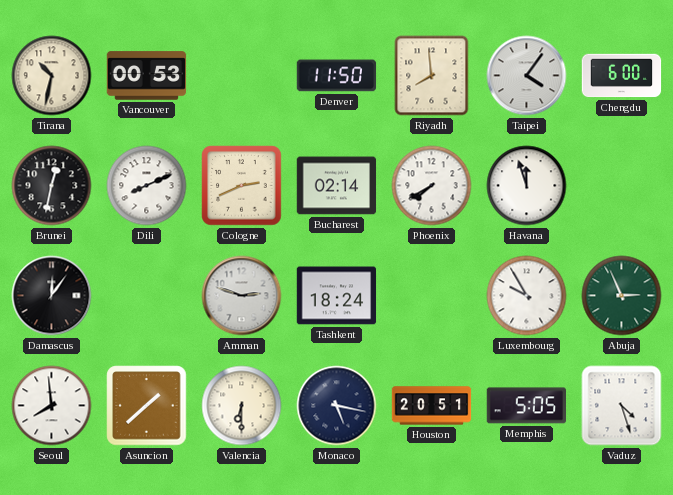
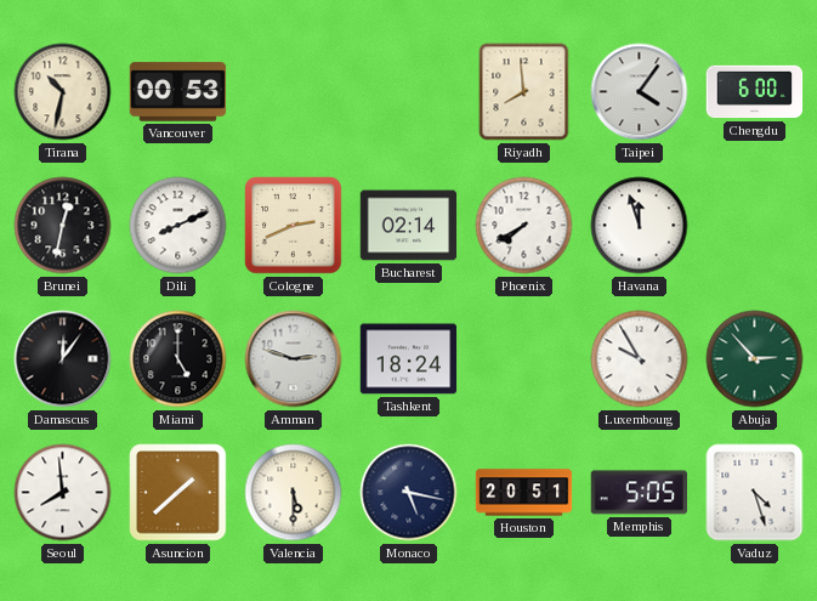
Denver: 11:50 -> none
Miami: none -> 5:00
Abuja: 2:56 -> 2:53
Valencia: 6:30 -> 5:30
